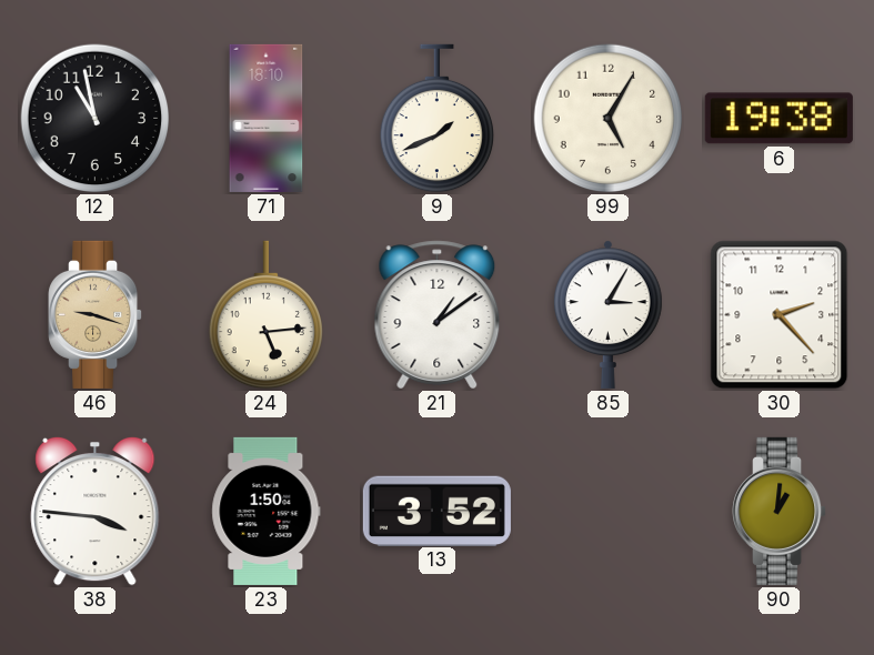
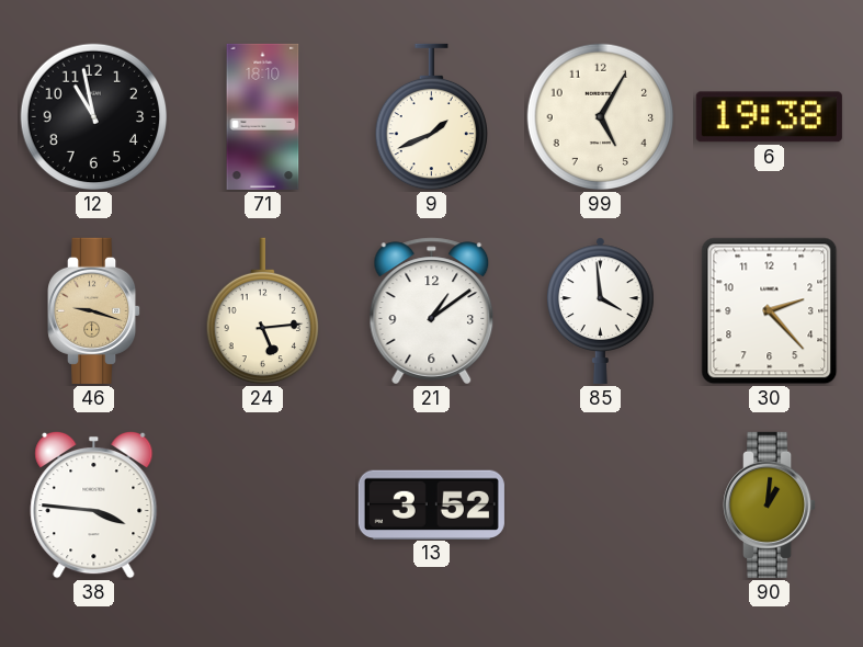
85: 3:05 -> 3:59
23: 1:50 -> none
